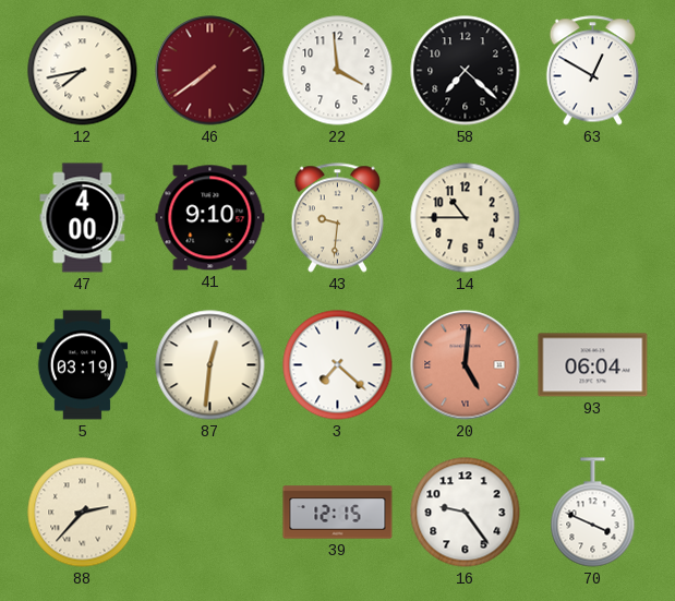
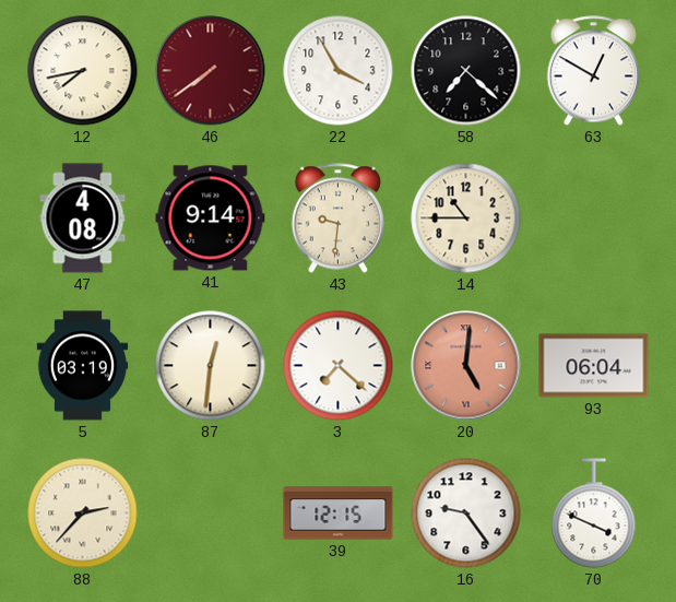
22: 3:59 -> 3:55
47: 4:00 -> 4:08
41: 9:10 -> 9:14
